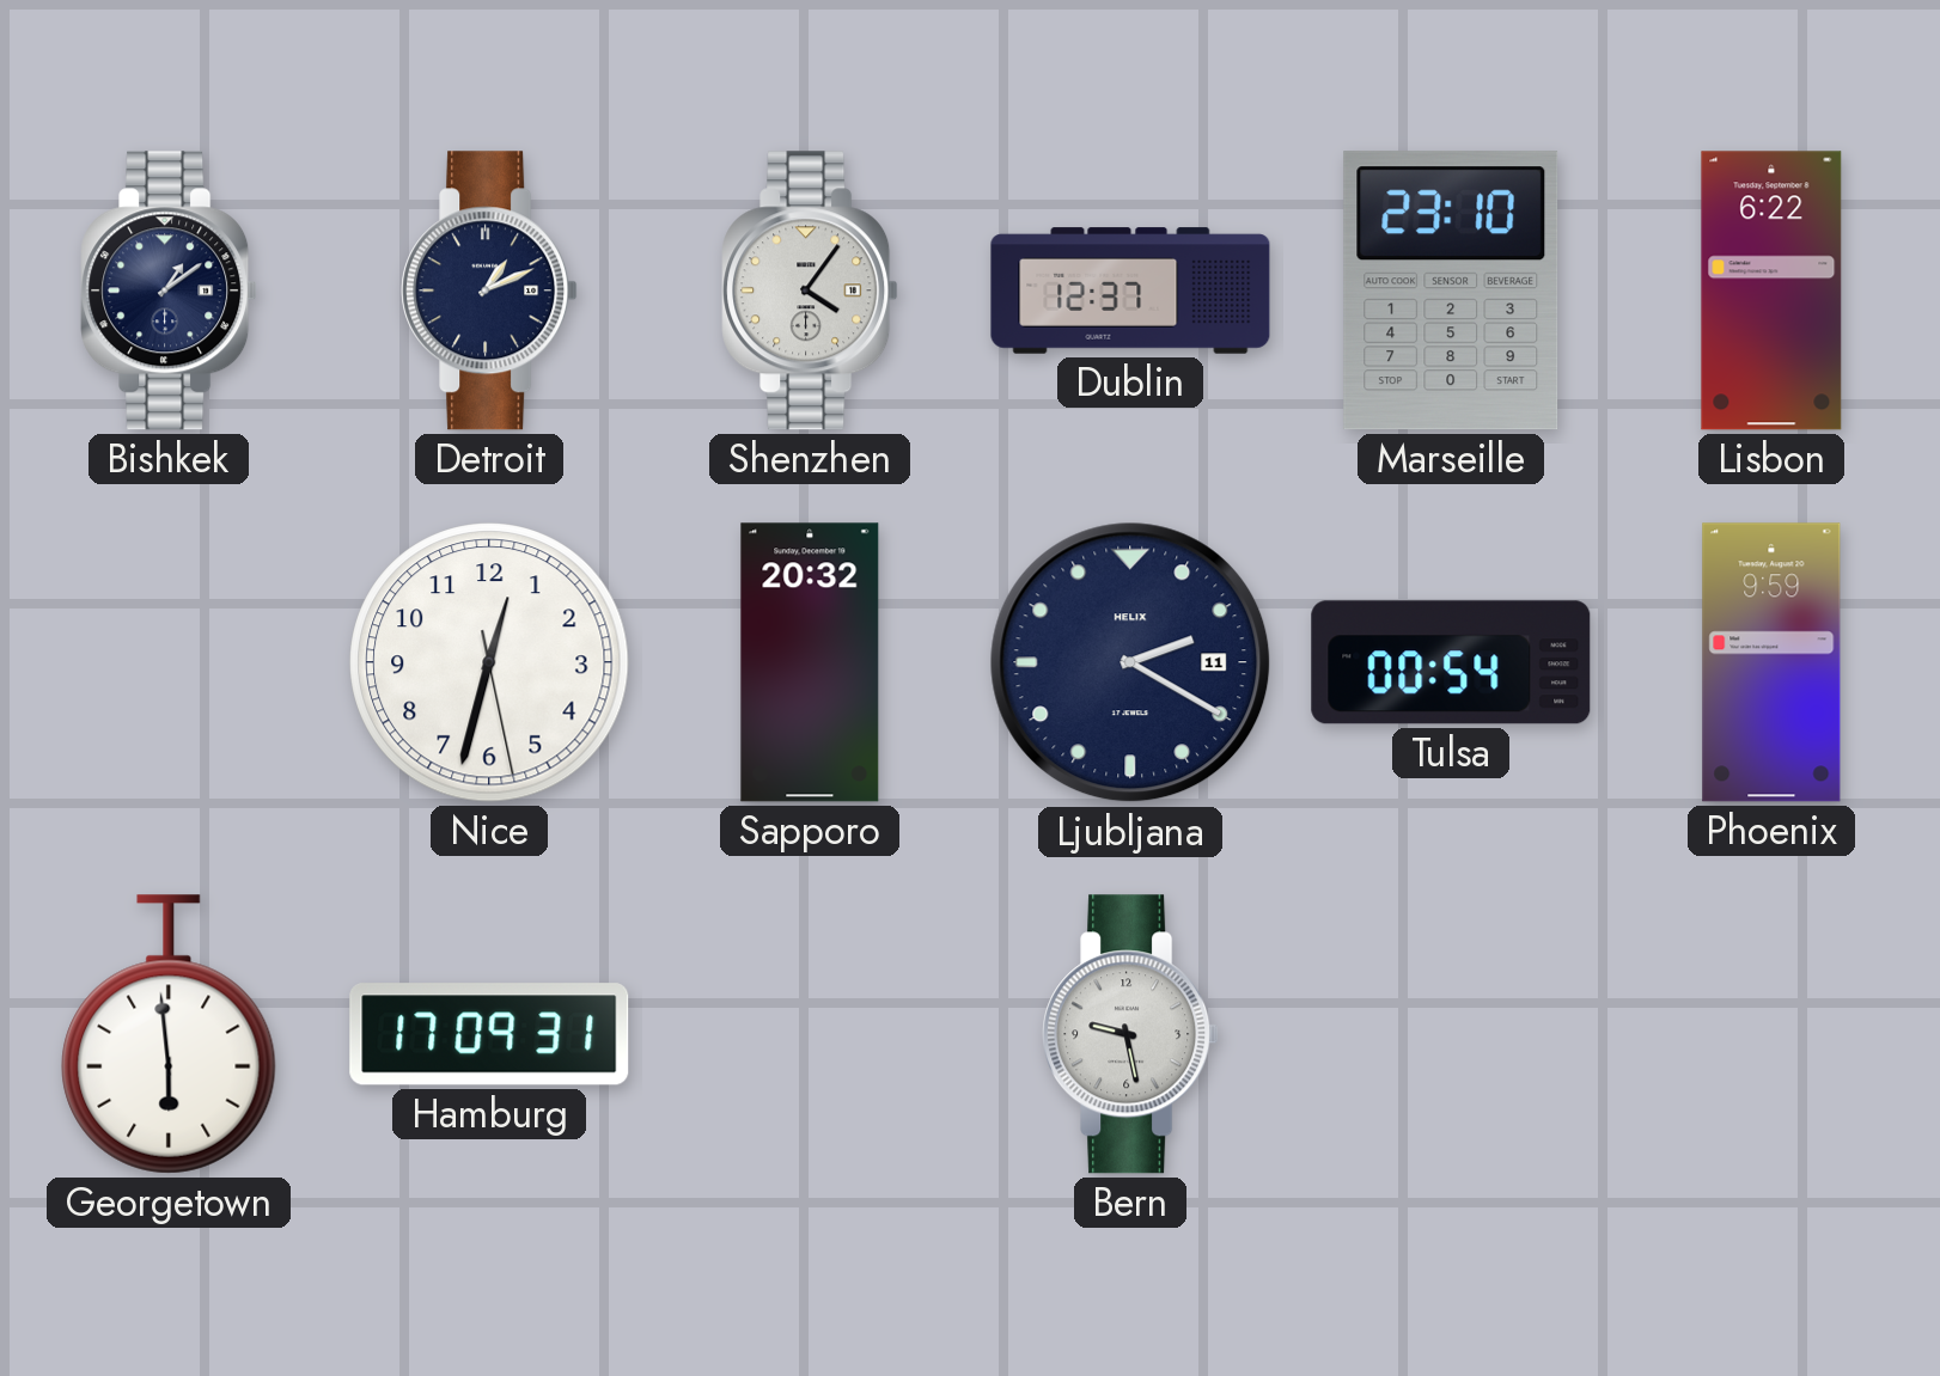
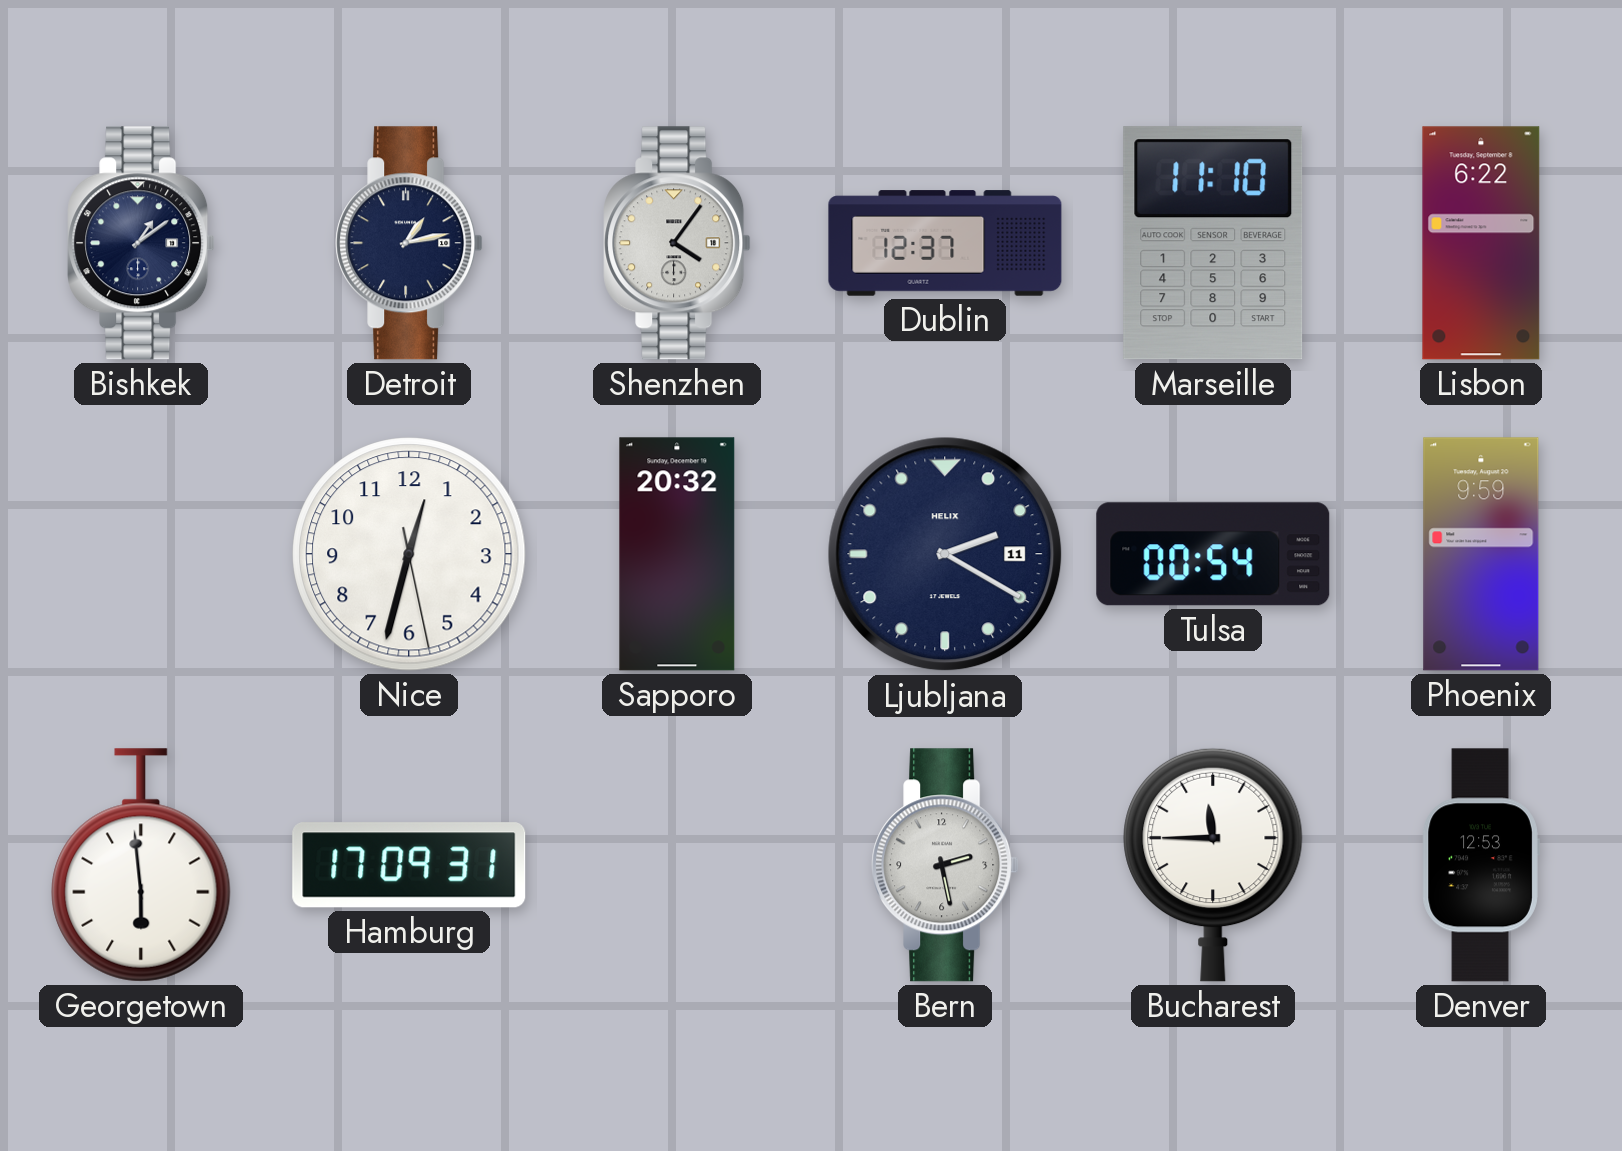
Detroit: 1:11 -> 1:13
Marseille: 23:10 -> 11:10
Bern: 9:28 -> 2:28
Bucharest: none -> 11:45
Denver: none -> 12:53
